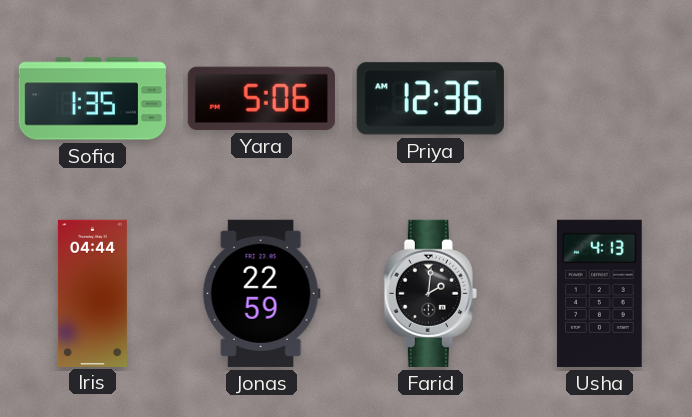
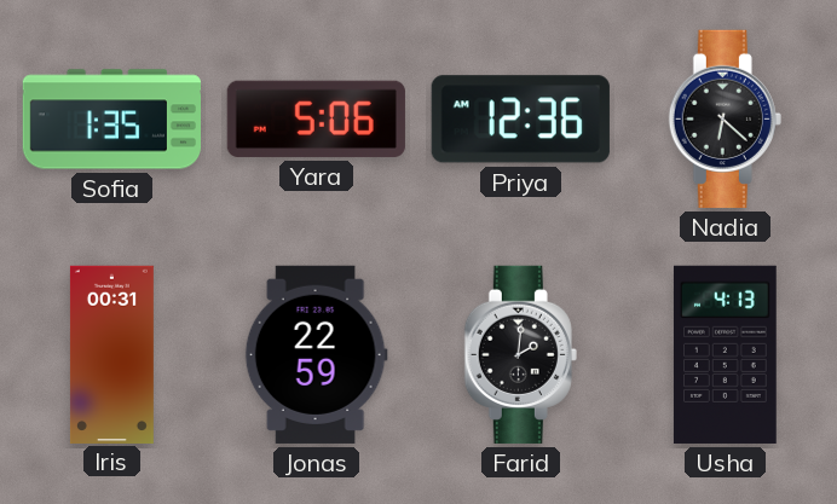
Nadia: none -> 6:22
Iris: 04:44 -> 00:31
